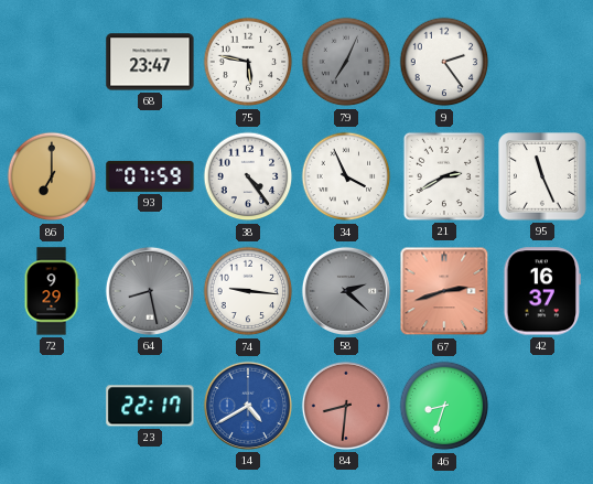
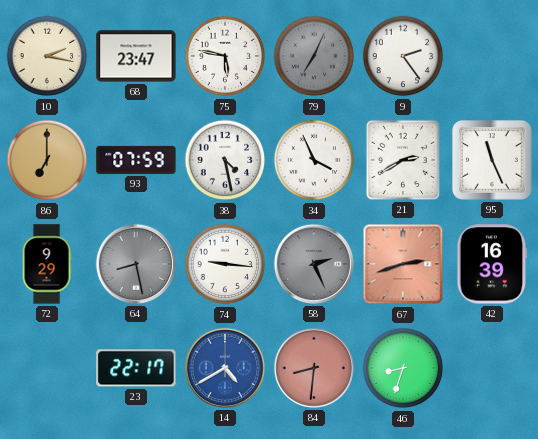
10: none -> 2:17
38: 4:24 -> 4:28
58: 2:22 -> 2:26
42: 16:37 -> 16:39
